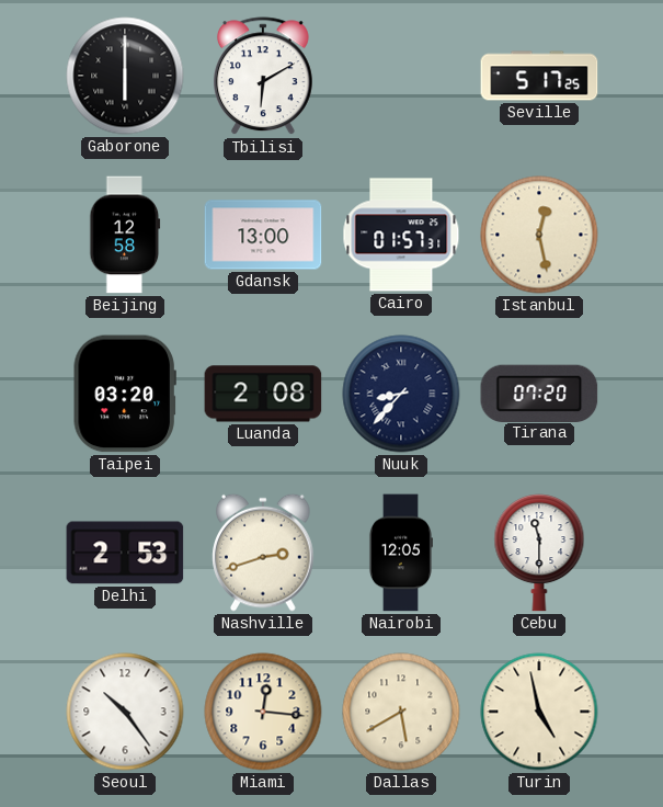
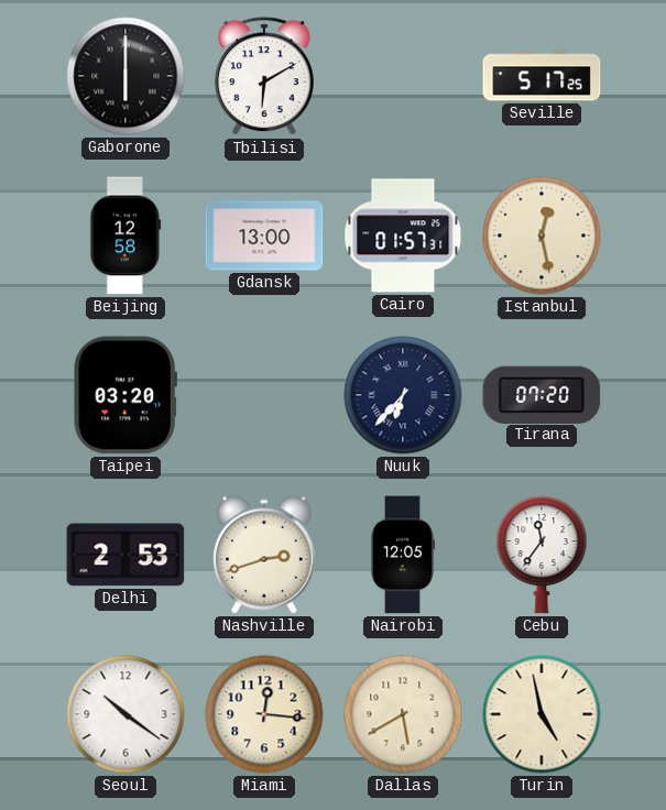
Luanda: 2:08 -> none
Nuuk: 8:37 -> 6:37
Cebu: 11:30 -> 11:36
Seoul: 10:24 -> 10:21
